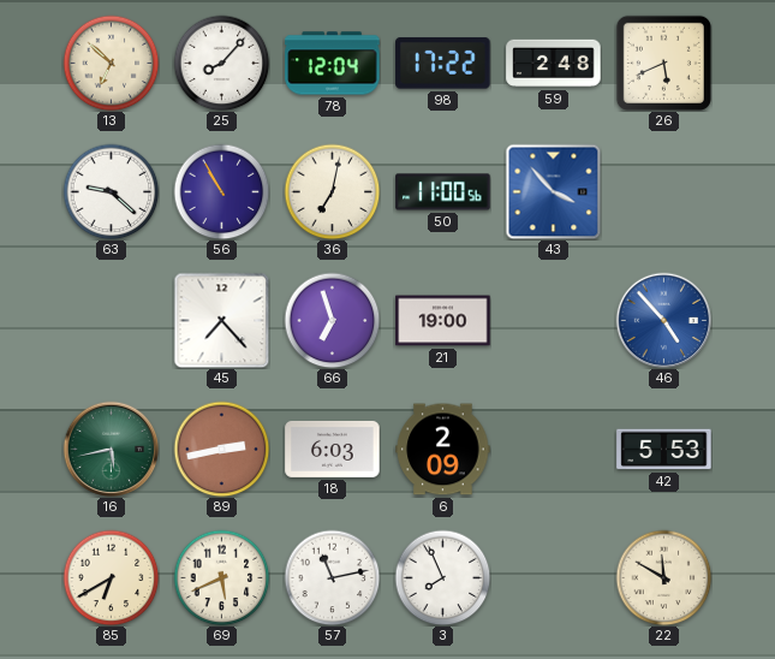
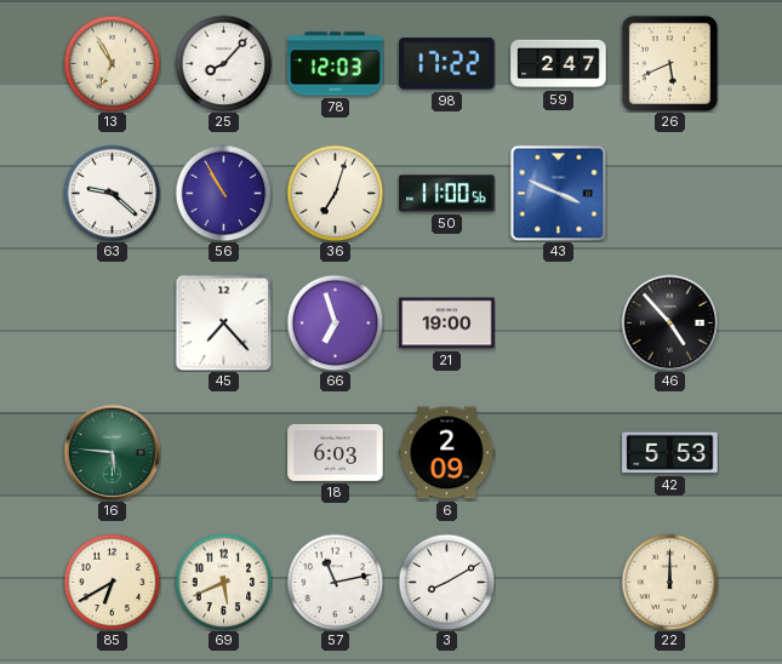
13: 6:52 -> 6:55
78: 12:04 -> 12:03
59: 2:48 -> 2:47
36: 7:02 -> 7:03
43: 3:53 -> 3:49
46 dial: blue -> black
16: 5:43 -> 5:46
89: 2:43 -> none
3: 7:56 -> 8:10
22: 11:50 -> 12:00
